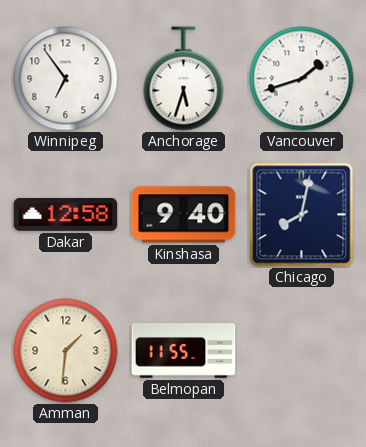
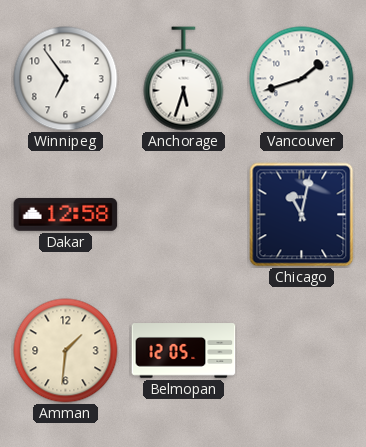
Kinshasa: 9:40 -> none
Chicago: 8:02 -> 11:02
Belmopan: 11:55 -> 12:05
